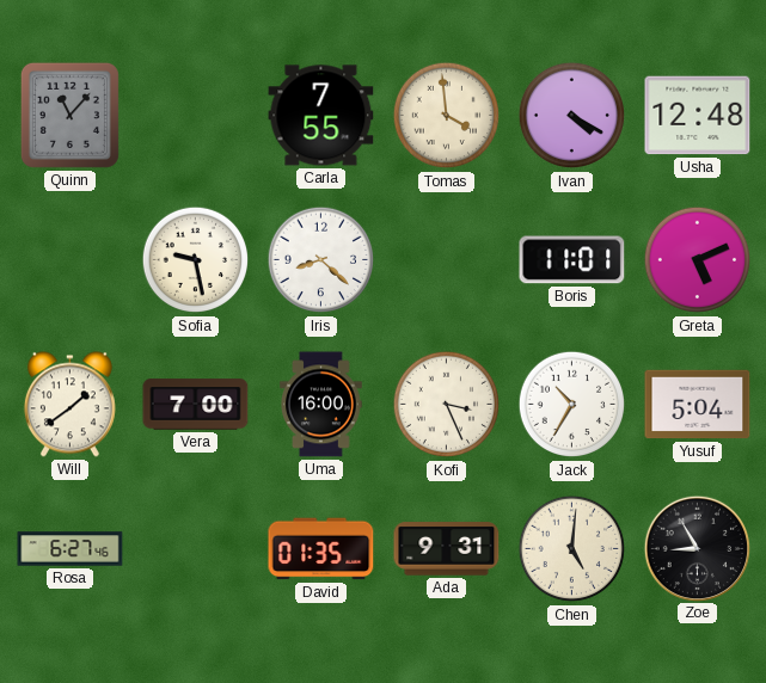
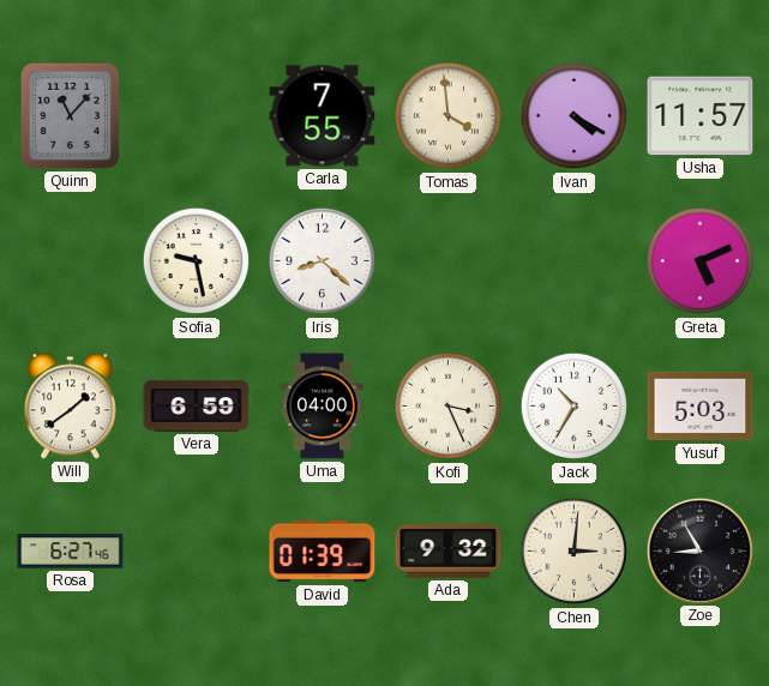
Usha: 12:48 -> 11:57
Boris: 11:01 -> none
Vera: 7:00 -> 6:59
Uma: 16:00 -> 04:00
Yusuf: 5:04 -> 5:03
David: 01:35 -> 01:39
Ada: 9:31 -> 9:32
Chen: 5:01 -> 3:01
